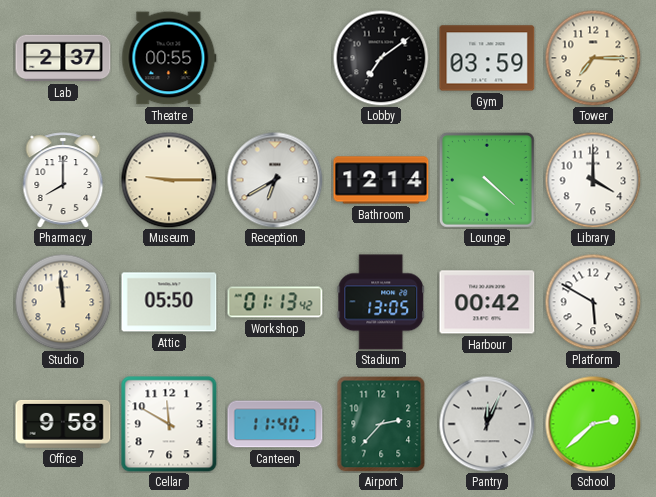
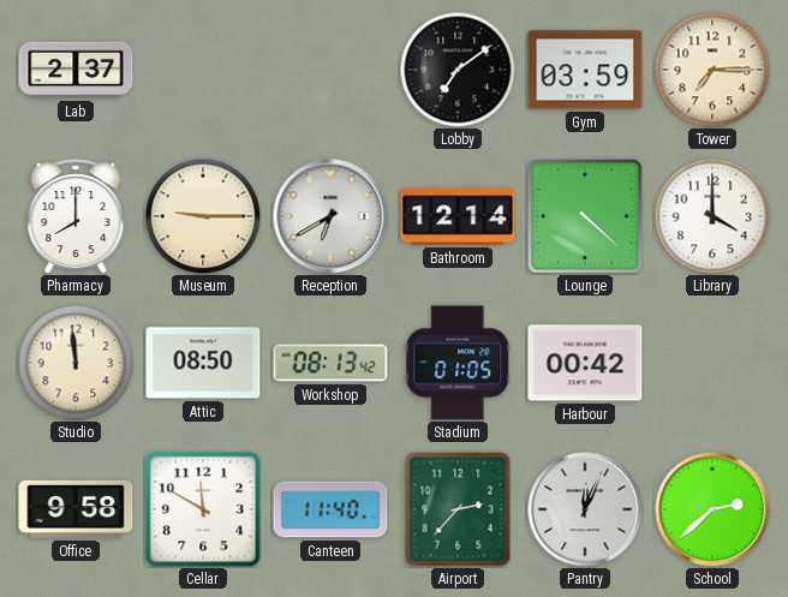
Theatre: 00:55 -> none
Attic: 05:50 -> 08:50
Workshop: 01:13 -> 08:13
Stadium: 13:05 -> 01:05
Platform: 5:50 -> none
